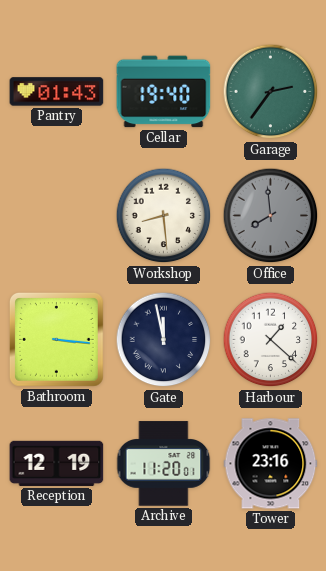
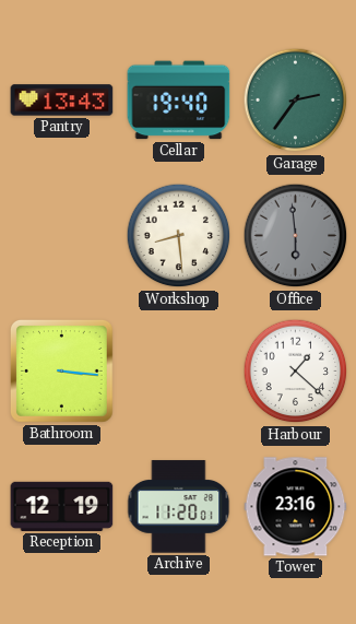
Pantry: 01:43 -> 13:43
Office: 7:59 -> 5:59
Gate: 11:58 -> none
